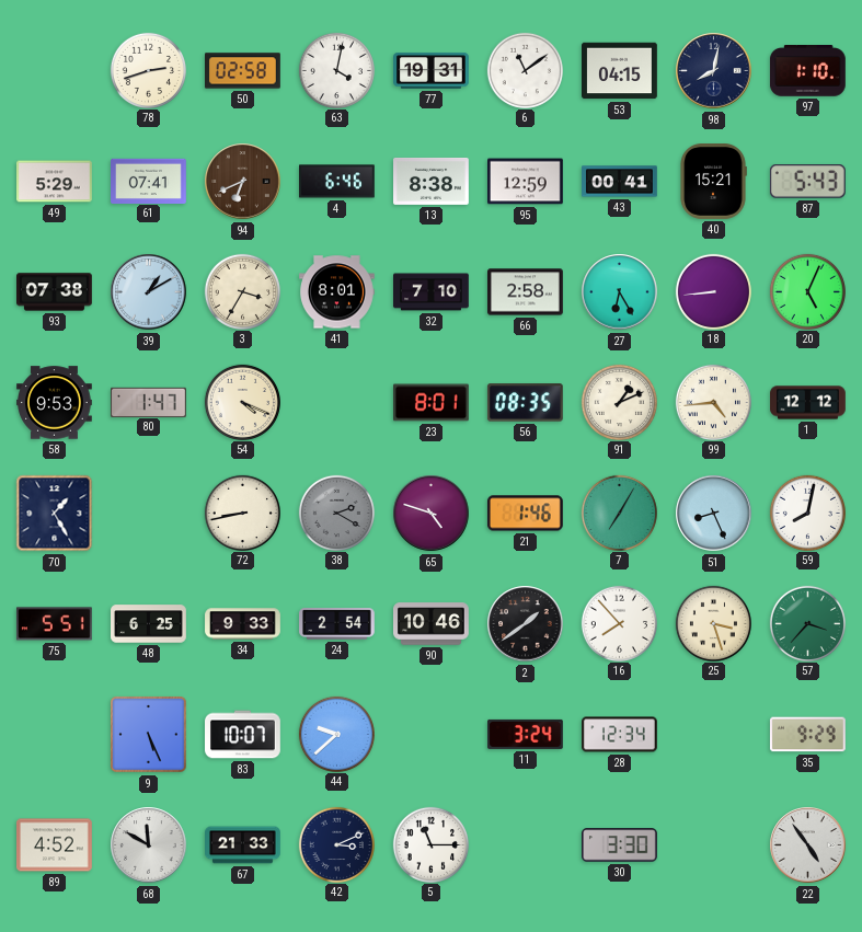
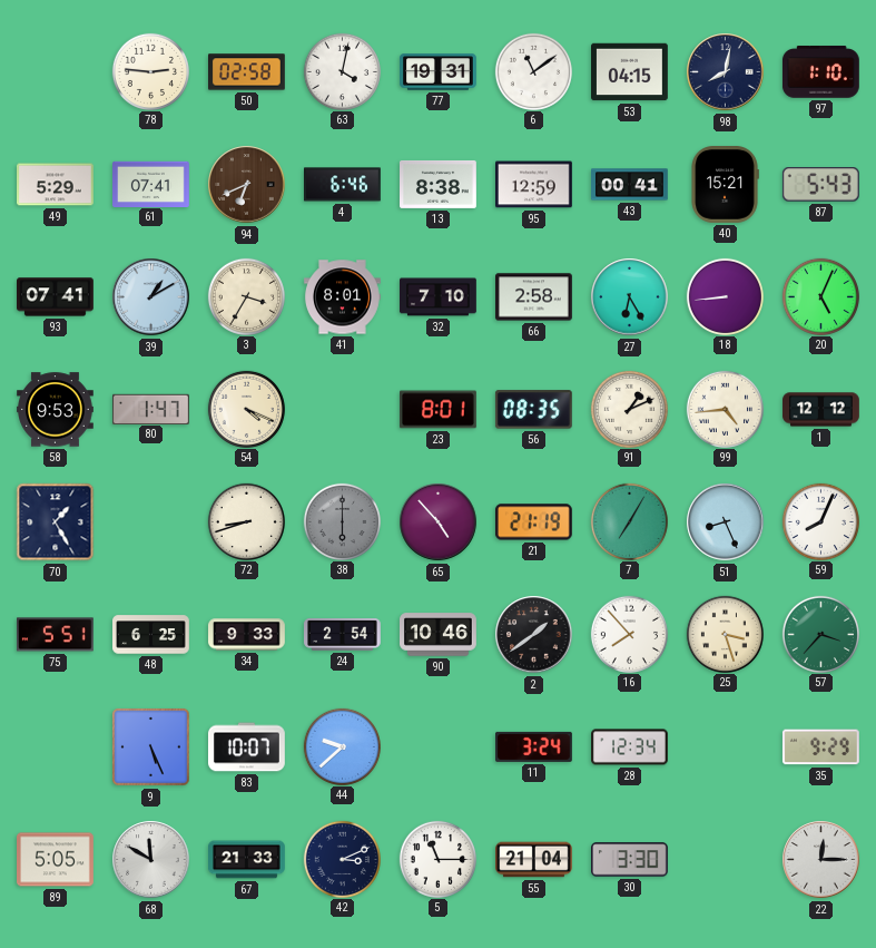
78: 2:42 -> 2:46
93: 07:38 -> 07:41
72: 8:43 -> 8:42
38: 2:20 -> 6:00
65: 4:48 -> 4:53
21: 1:46 -> 21:19
59: 8:02 -> 8:04
89: 4:52 -> 5:05
55: none -> 21:04
22: 4:54 -> 12:15
